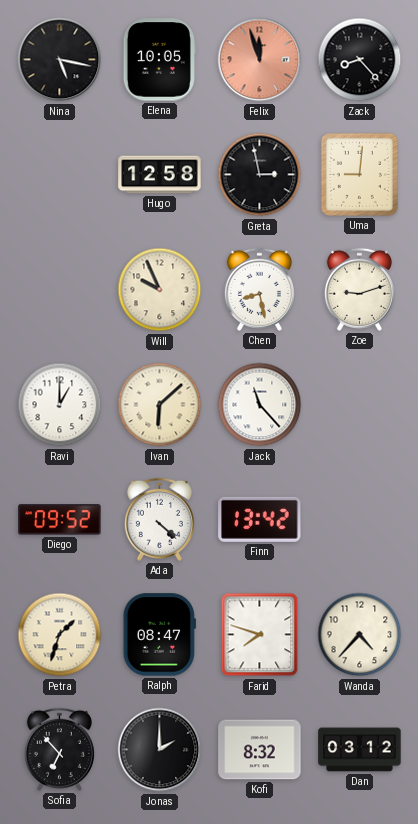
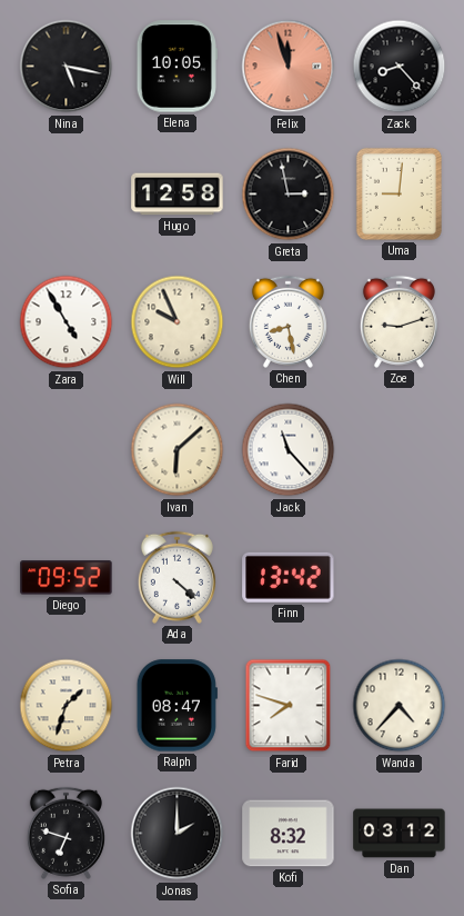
Zara: none -> 4:55
Ravi: 1:00 -> none
Sofia: 6:53 -> 6:48
